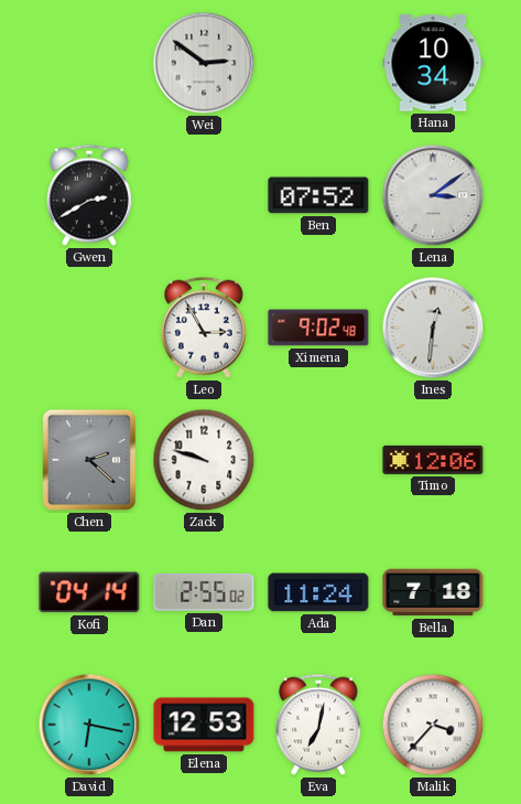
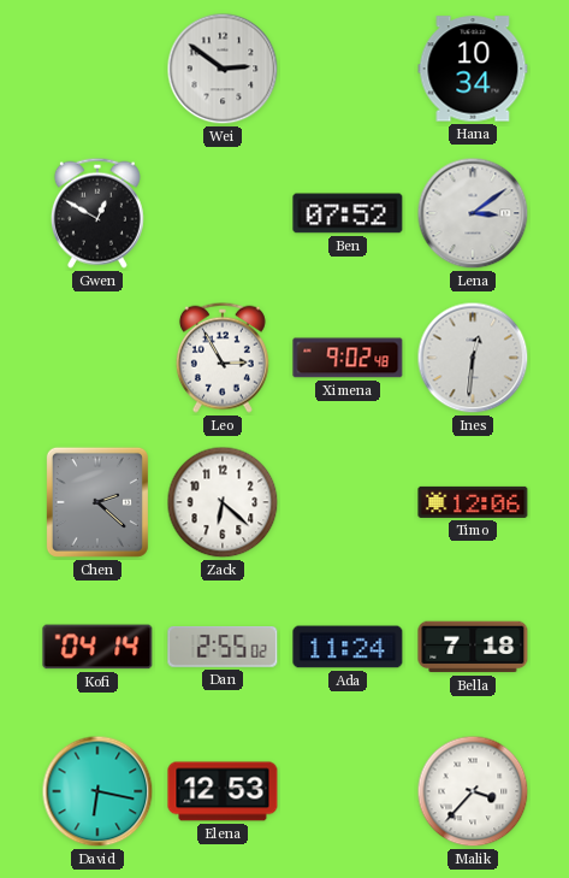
Gwen: 2:40 -> 12:50
Zack: 9:48 -> 6:22
Eva: 7:02 -> none
